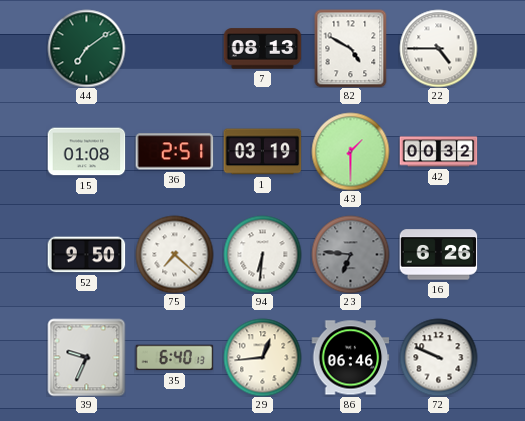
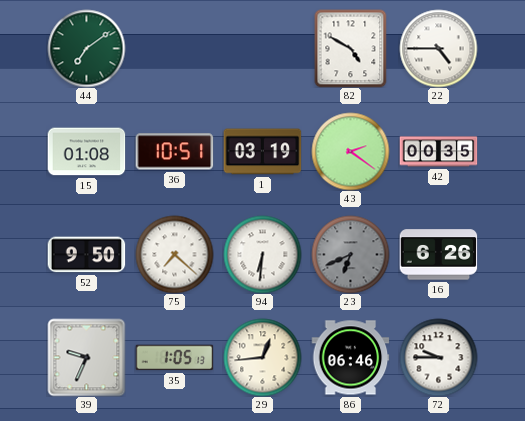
7: 08:13 -> none
36: 2:51 -> 10:51
43: 1:30 -> 2:21
42: 00:32 -> 00:35
23: 6:46 -> 6:41
35: 6:40 -> 1:05
72: 9:49 -> 9:45
